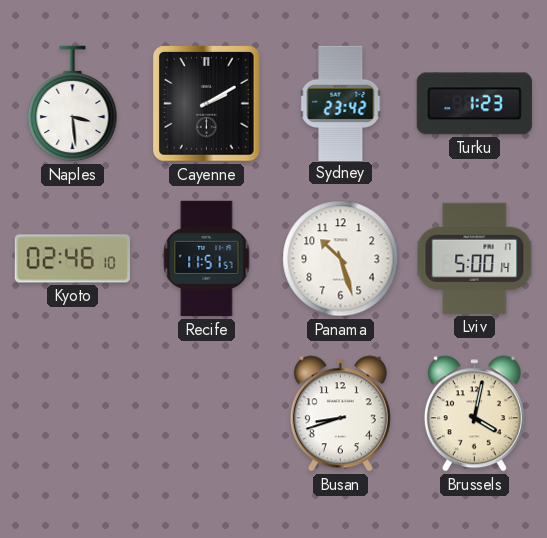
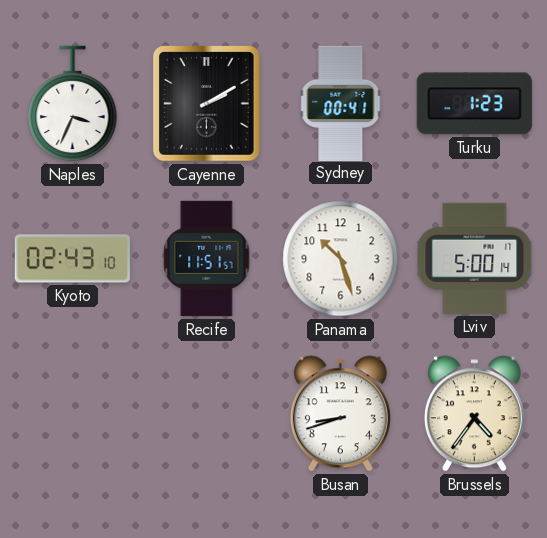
Naples: 3:29 -> 3:34
Sydney: 23:42 -> 00:41
Kyoto: 02:46 -> 02:43
Brussels: 4:02 -> 4:36
